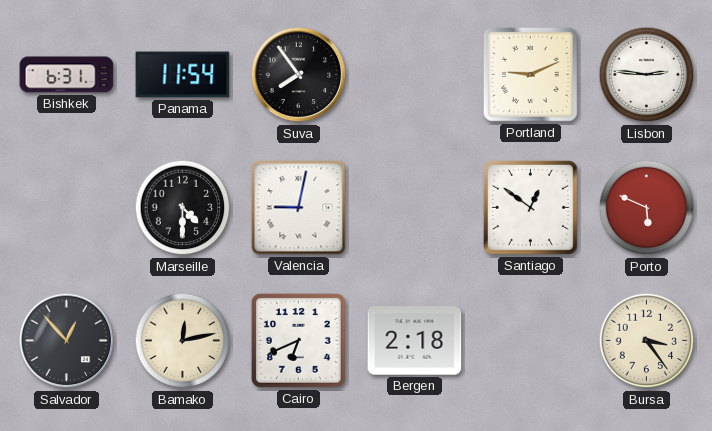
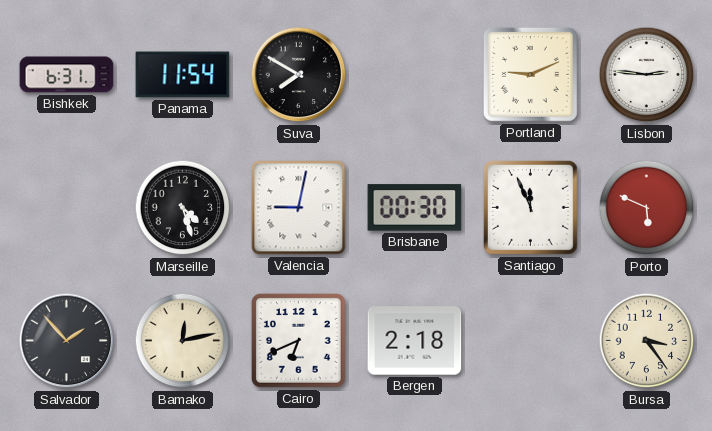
Suva: 7:54 -> 7:50
Marseille: 4:30 -> 4:27
Brisbane: none -> 00:30
Santiago: 12:51 -> 11:56
Salvador: 12:53 -> 1:53
